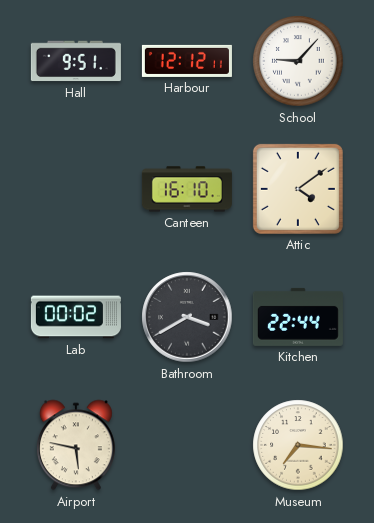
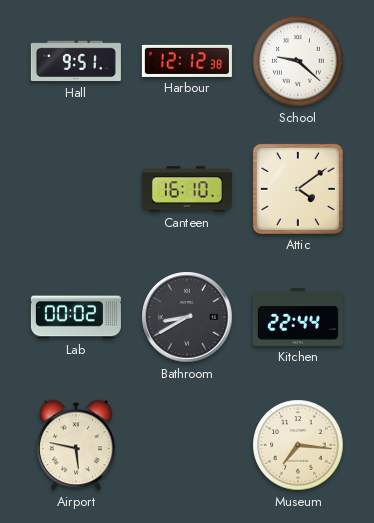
Harbour: 12:12:11 -> 12:12:38
School: 9:07 -> 9:22
Bathroom: 3:40 -> 8:40
